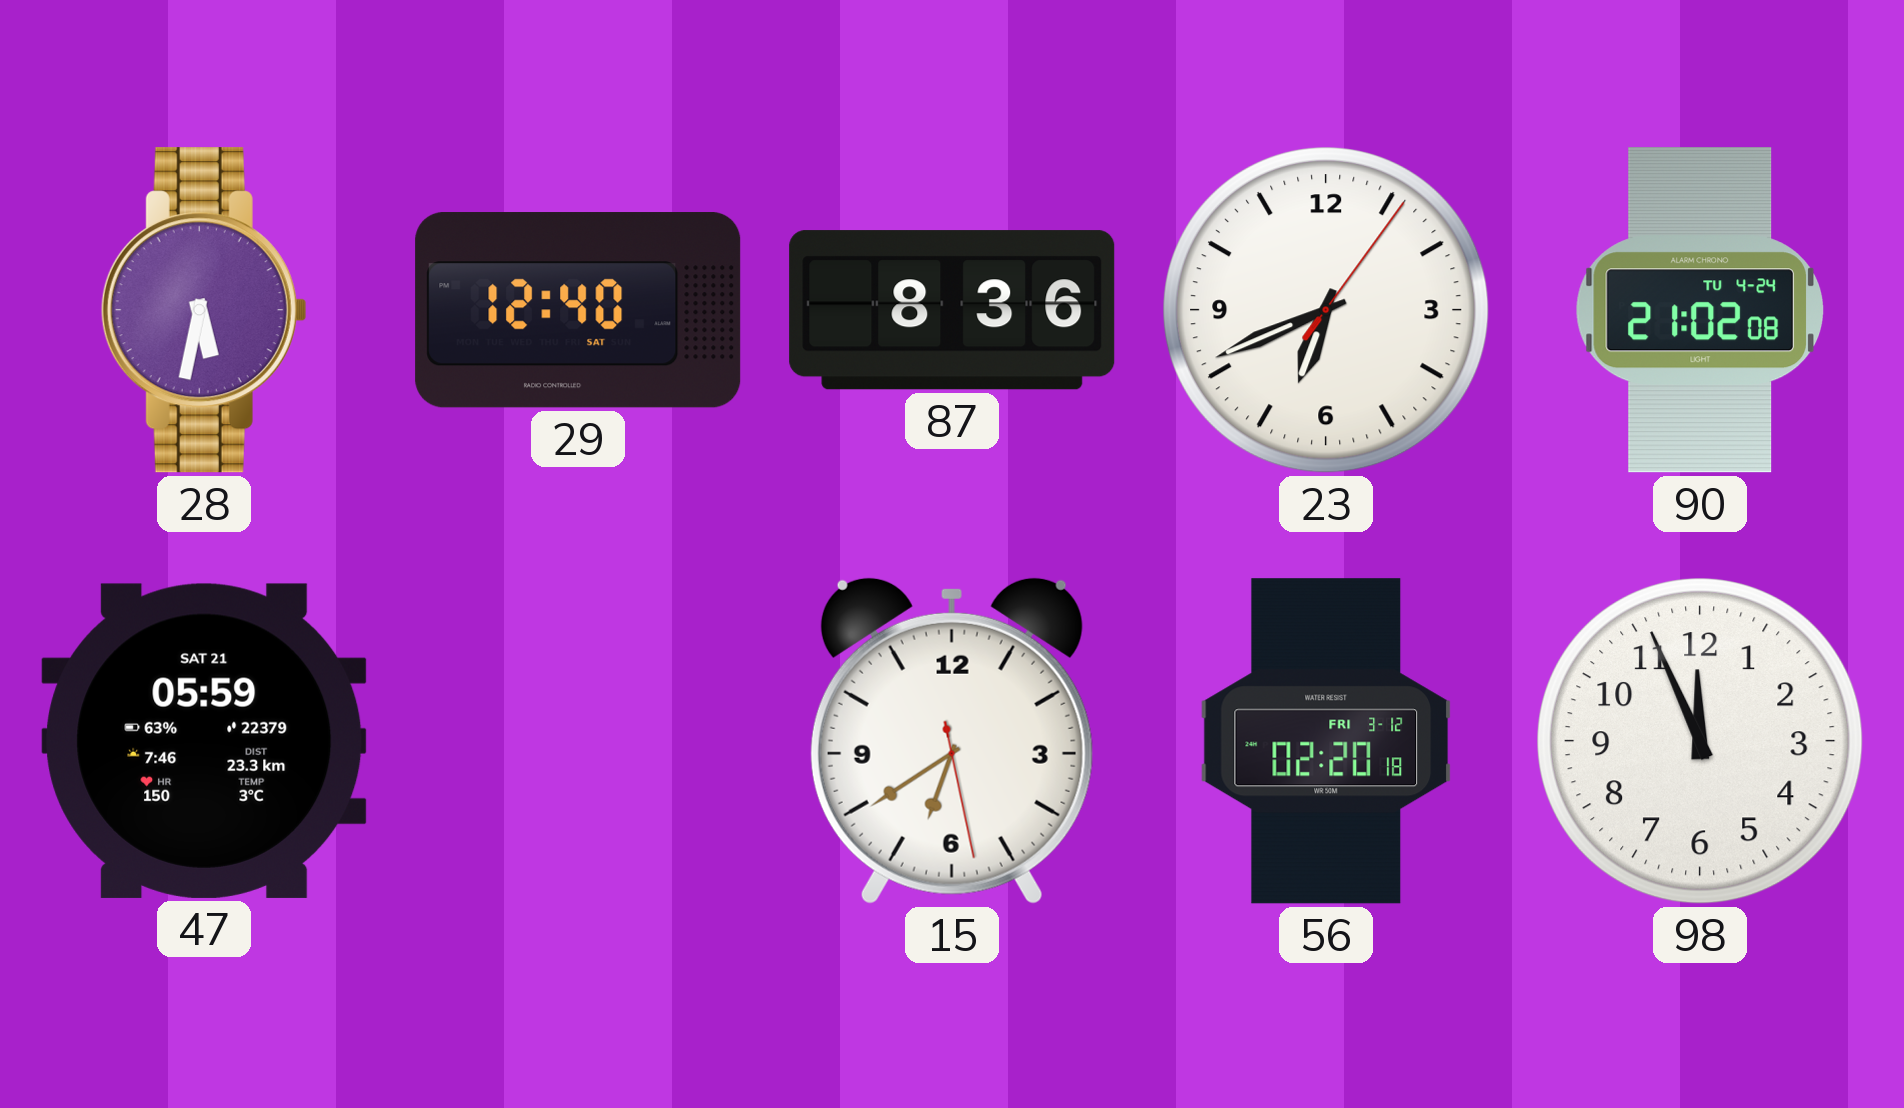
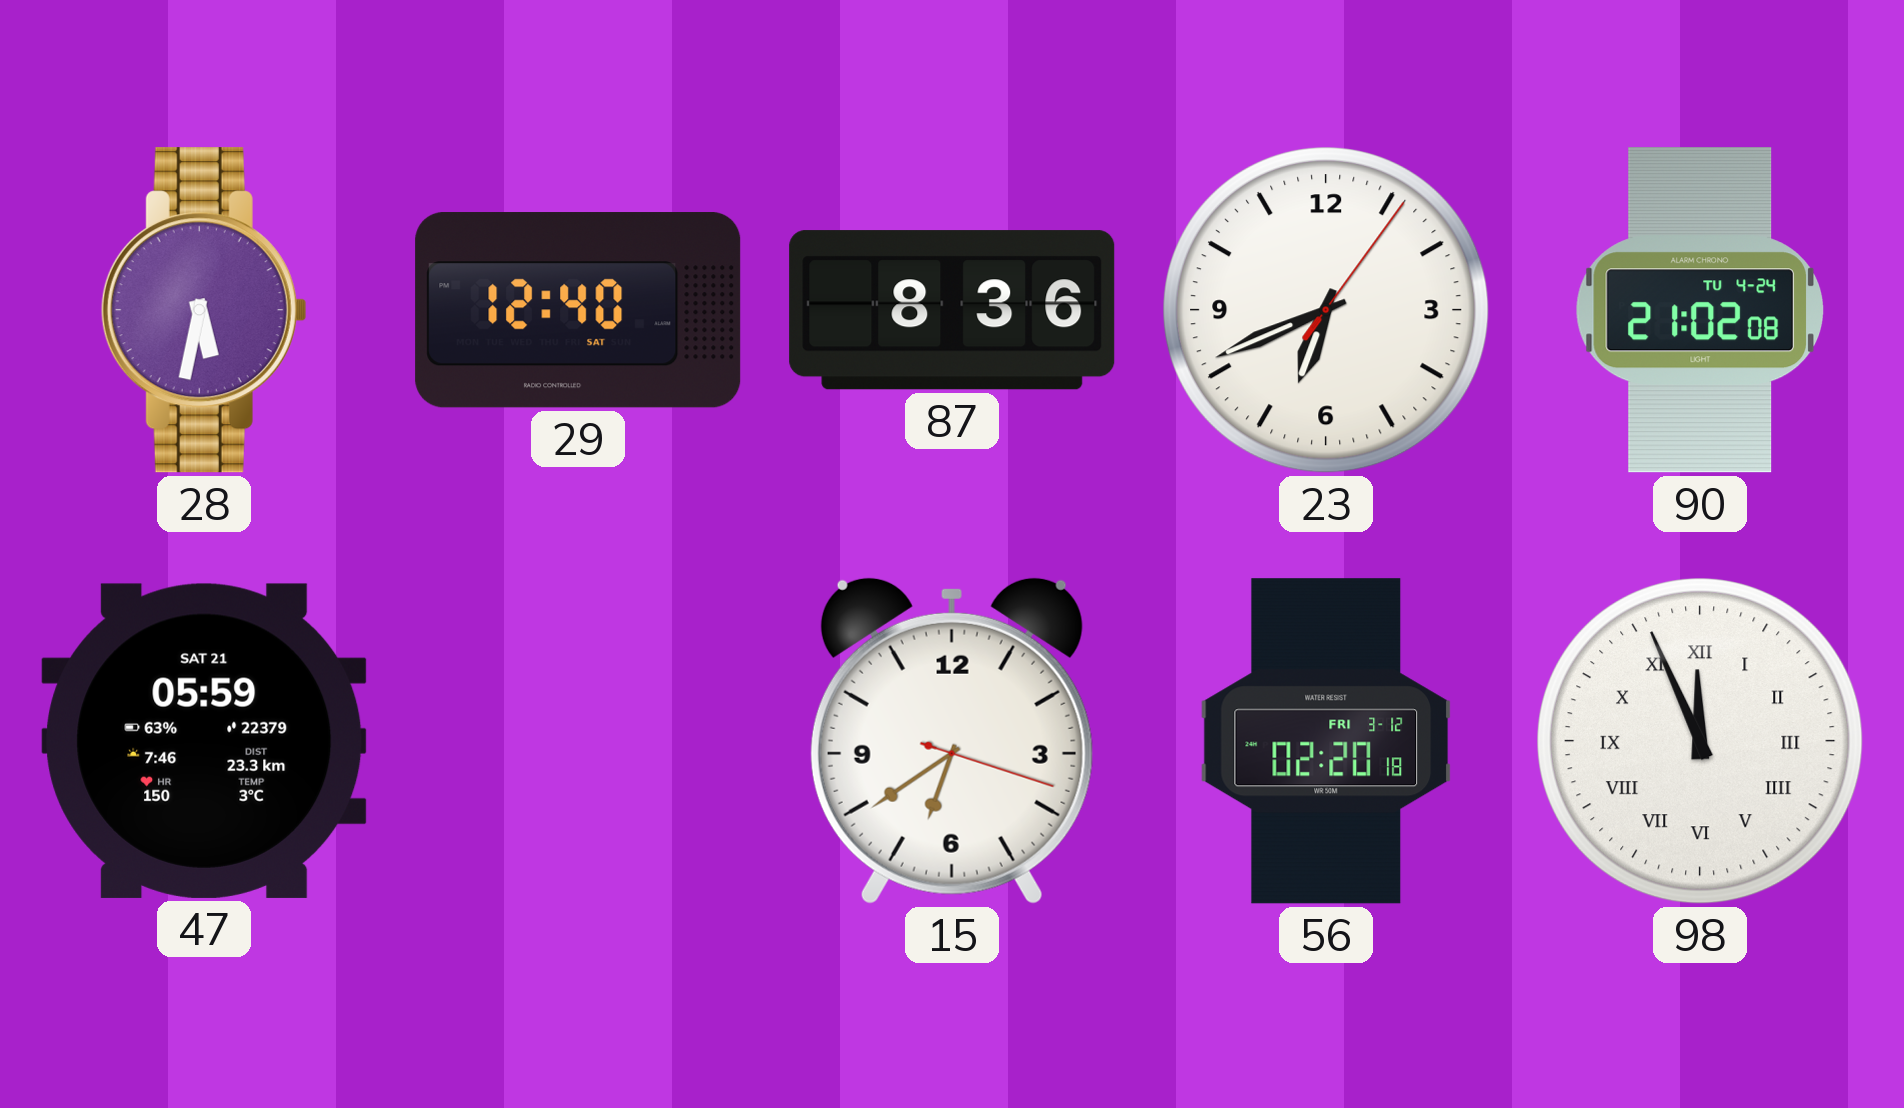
15: 6:39:28 -> 6:39:18
98 numerals: Arabic -> Roman
